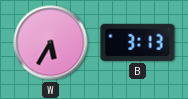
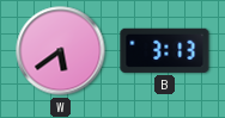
W: 5:35 -> 5:39
